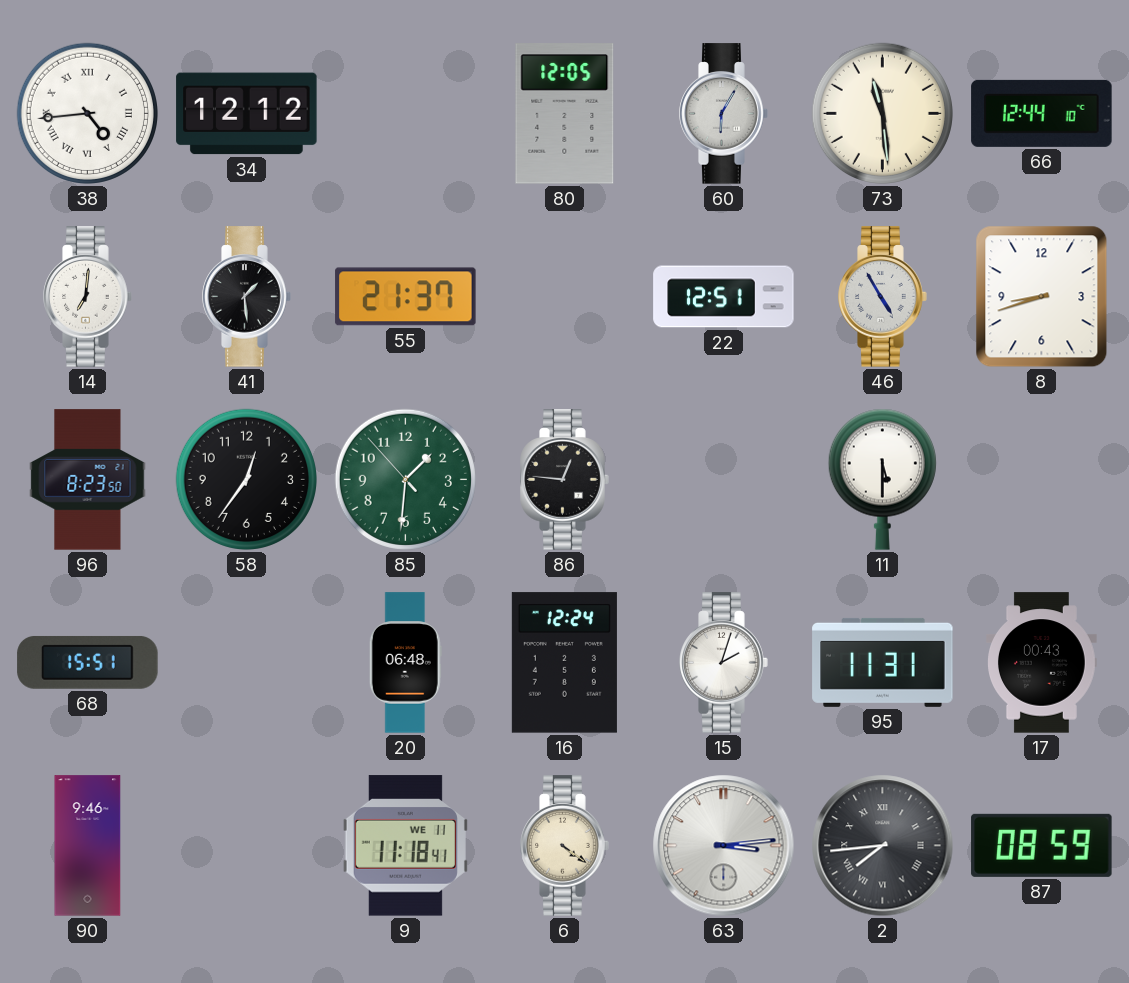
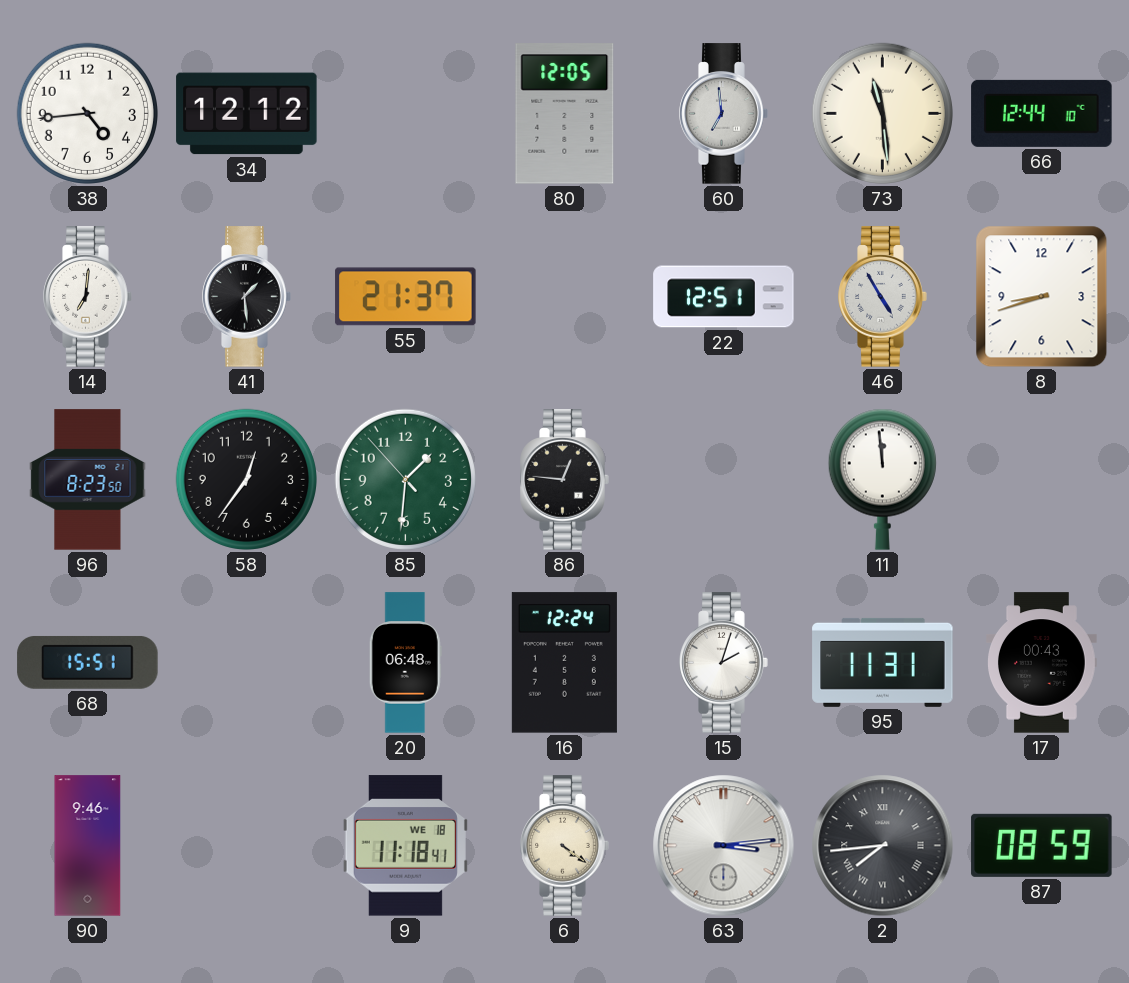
38 numerals: Roman -> Arabic
60: 6:05 -> 6:59
11: 5:30 -> 11:59
9 date: WE 11 -> WE 18
